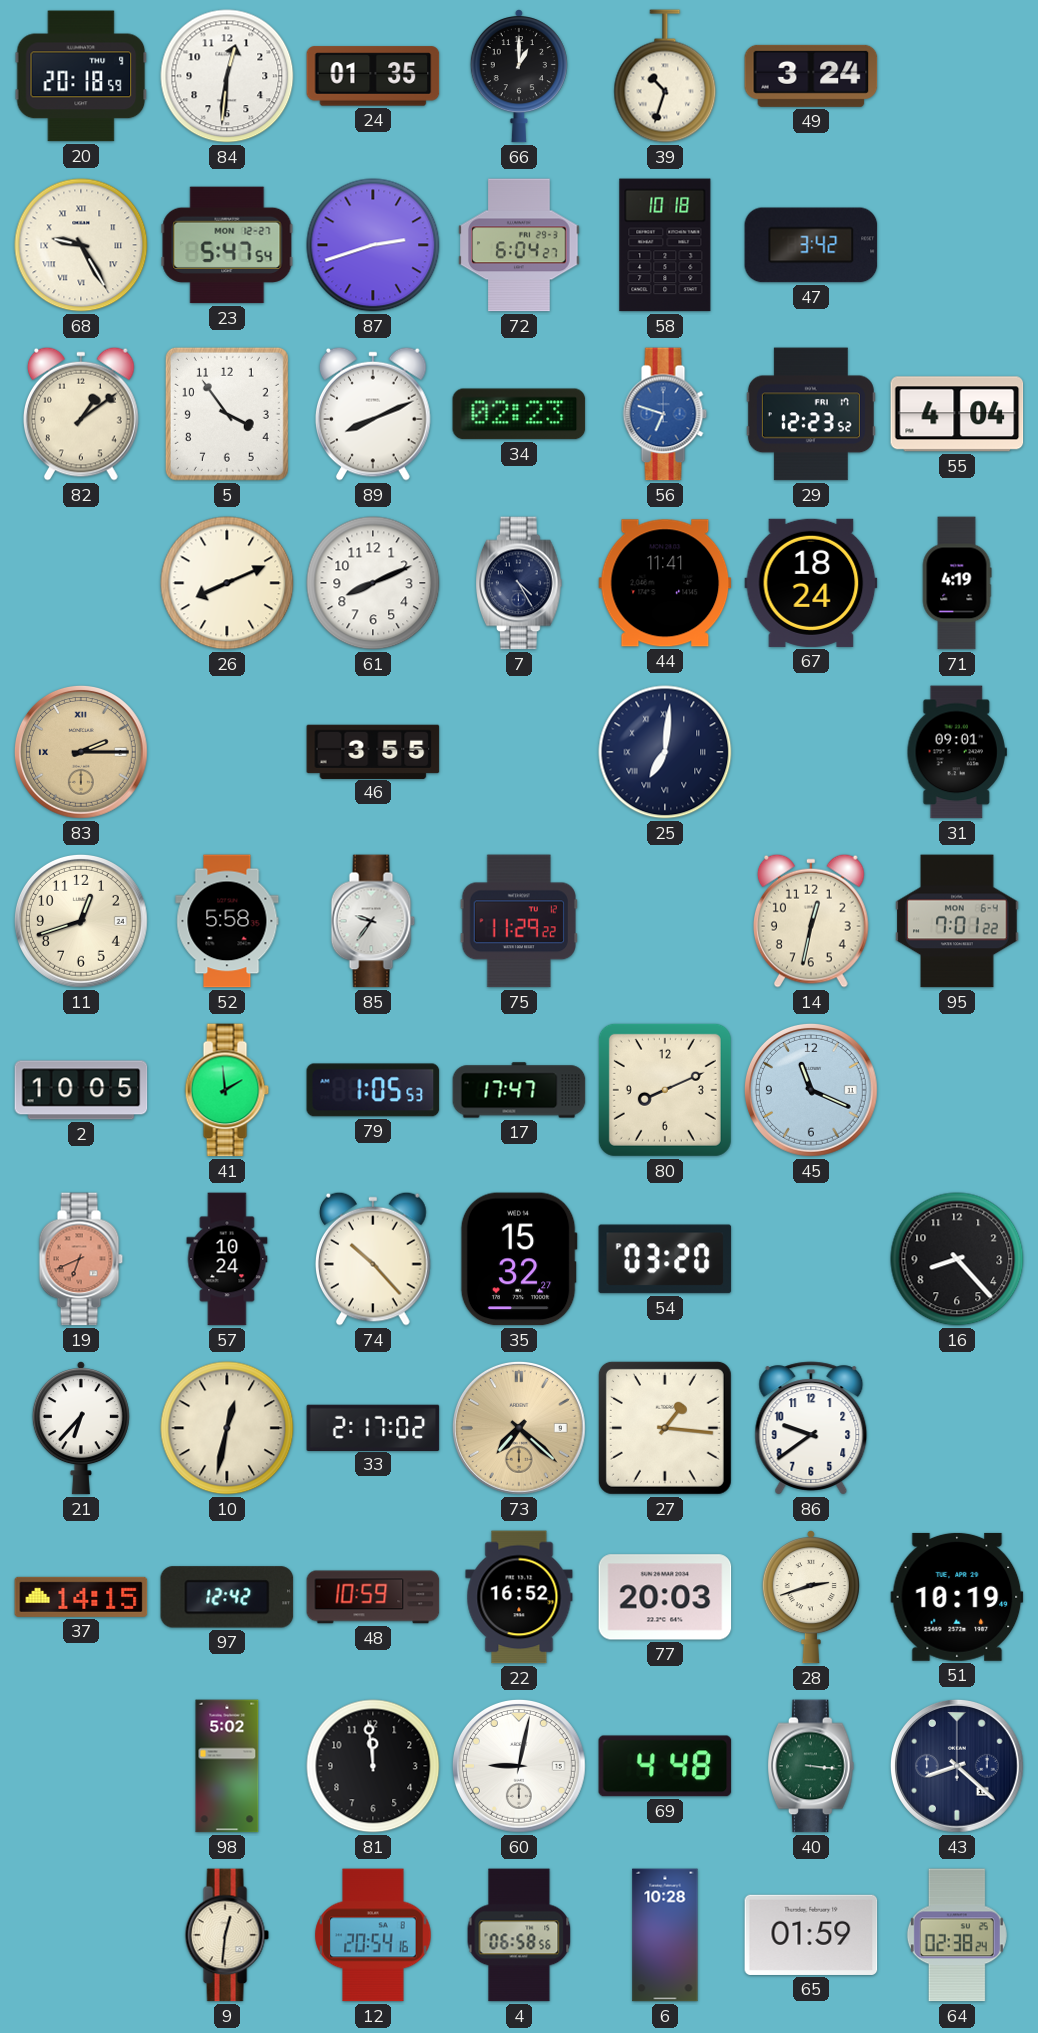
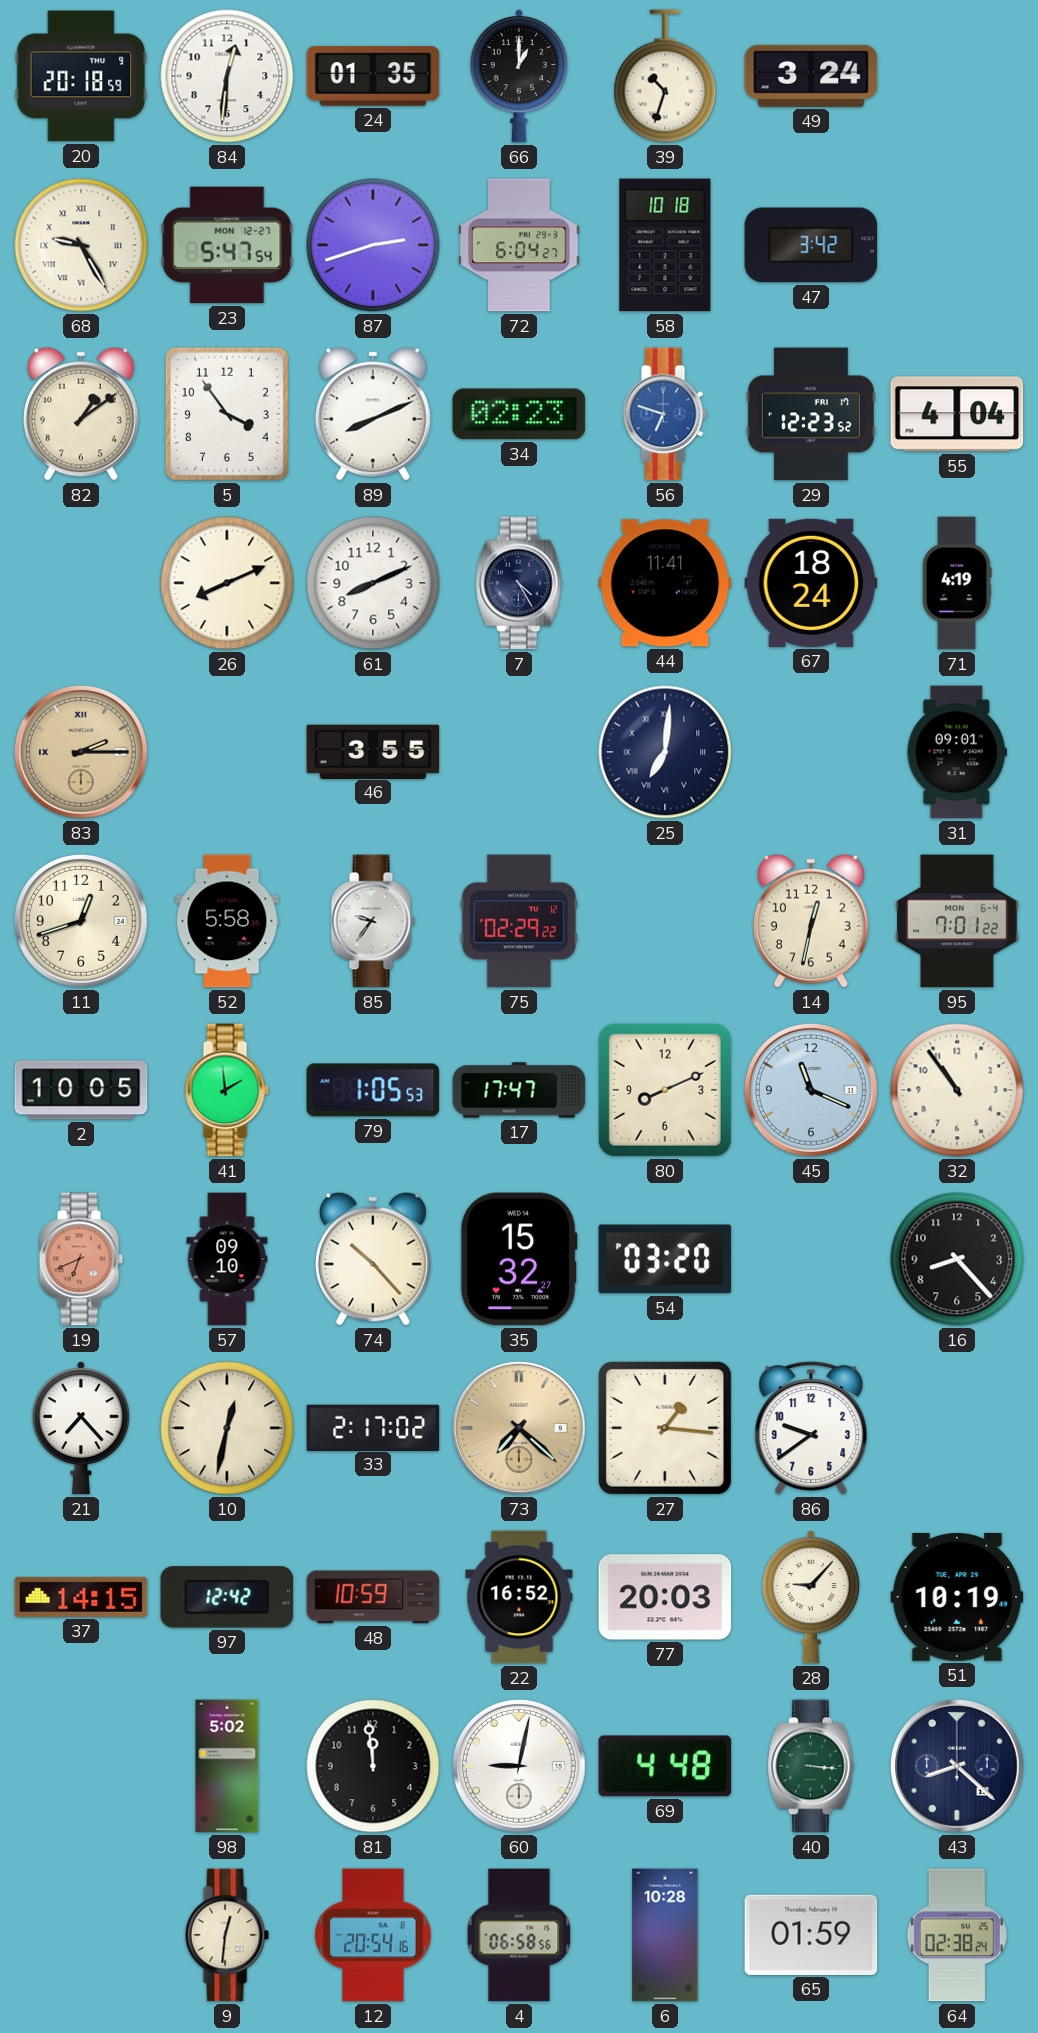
75: 11:29 -> 02:29
32: none -> 10:54
57: 10:24 -> 09:10
21: 6:37 -> 7:23
28: 2:42 -> 9:07
